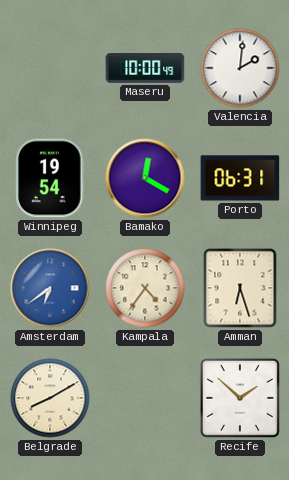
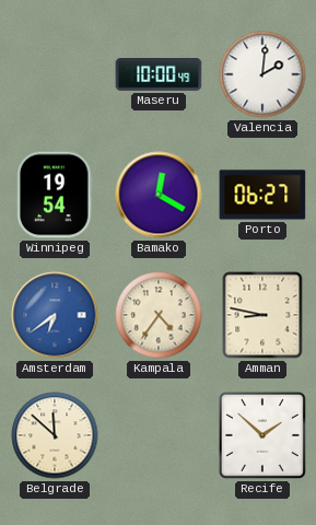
Porto: 06:31 -> 06:27
Amman: 6:27 -> 8:47
Belgrade: 8:10 -> 11:52
